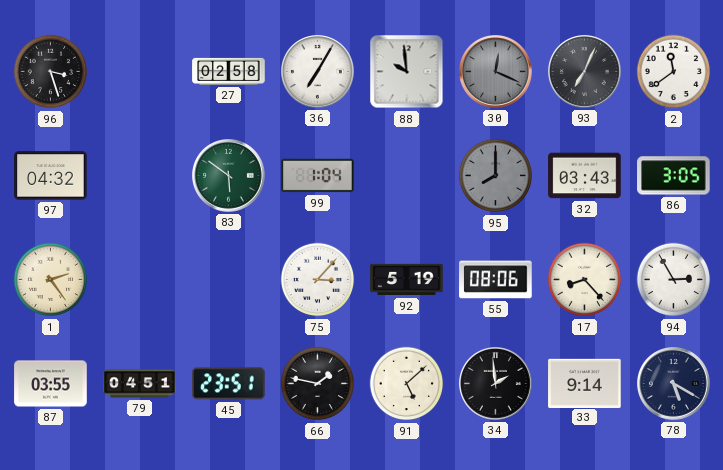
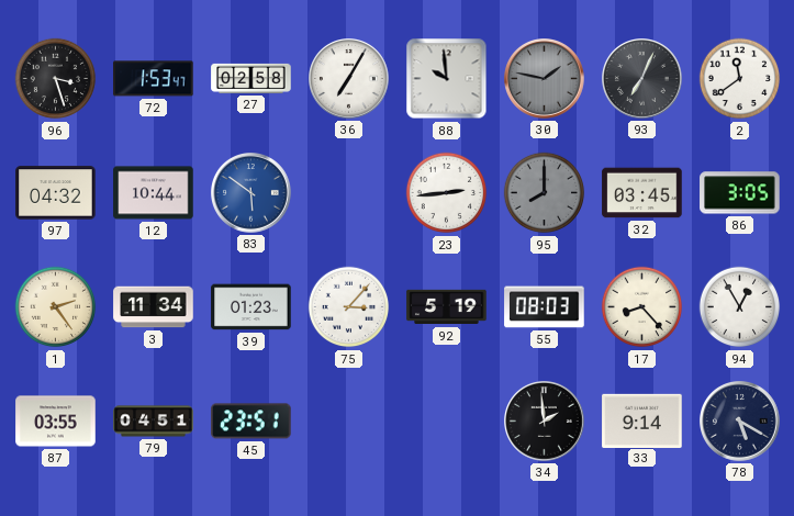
72: none -> 1:53
30: 12:19 -> 1:47
12: none -> 10:44
83 dial: green -> blue
99: 1:04 -> none
23: none -> 2:44
32: 03:43 -> 03:45
3: none -> 11:34
39: none -> 01:23
55: 08:06 -> 08:03
94: 2:55 -> 12:55
66: 1:47 -> none
91: 5:08 -> none
